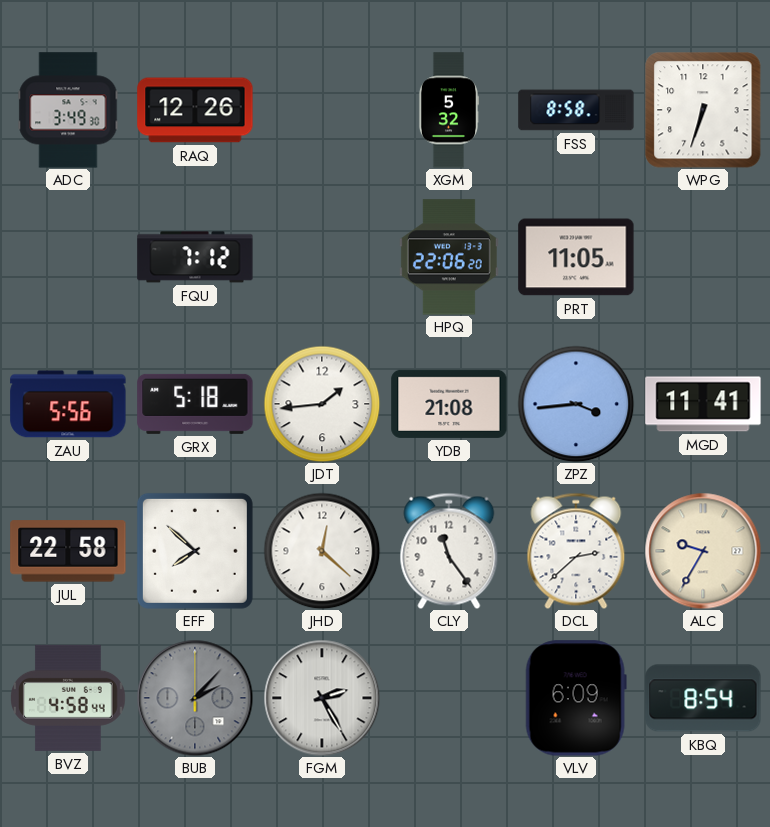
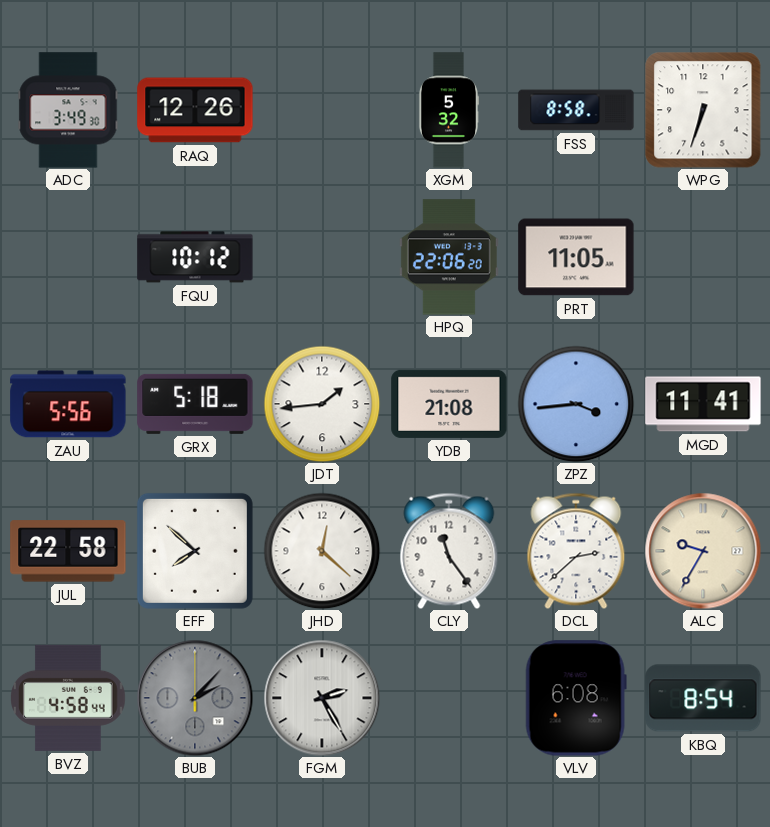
FQU: 7:12 -> 10:12
VLV: 6:09 -> 6:08
